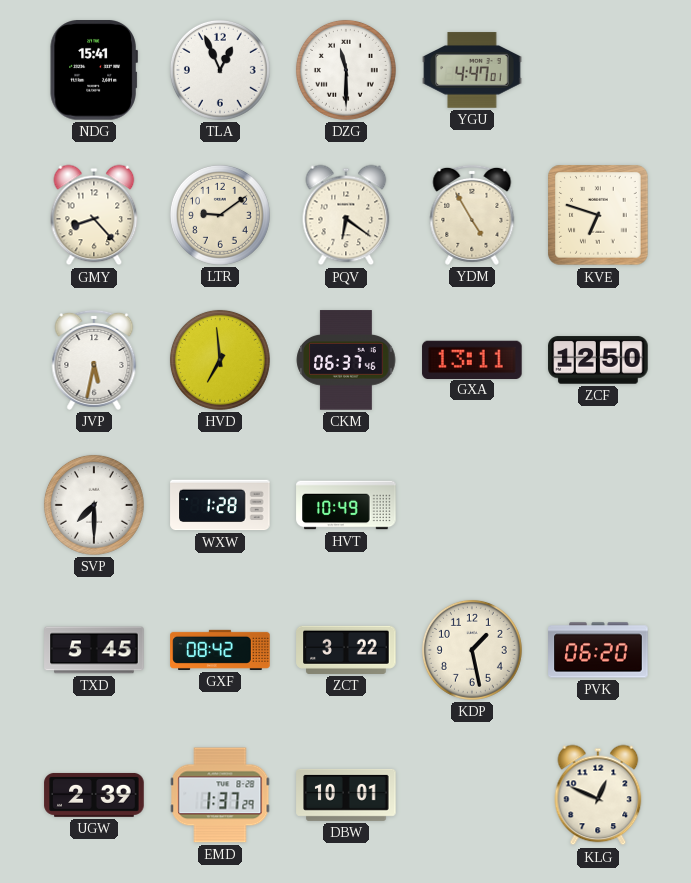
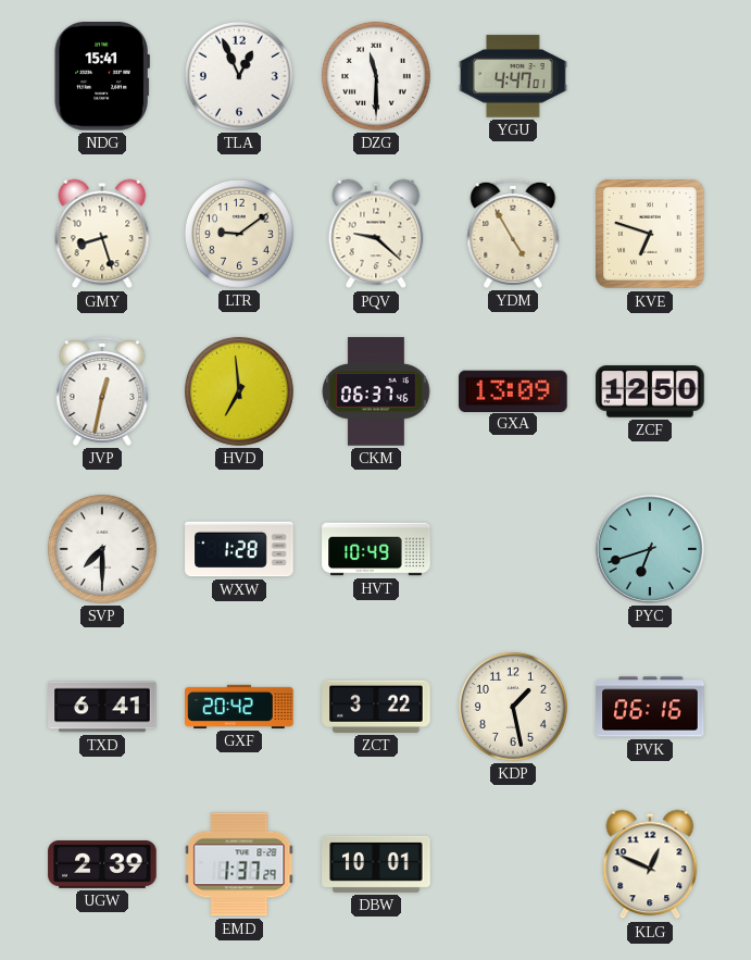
GMY: 8:23 -> 8:27
PQV: 6:21 -> 9:22
JVP: 5:32 -> 12:32
GXA: 13:11 -> 13:09
PYC: none -> 6:42
TXD: 5:45 -> 6:41
GXF: 08:42 -> 20:42
PVK: 06:20 -> 06:16
